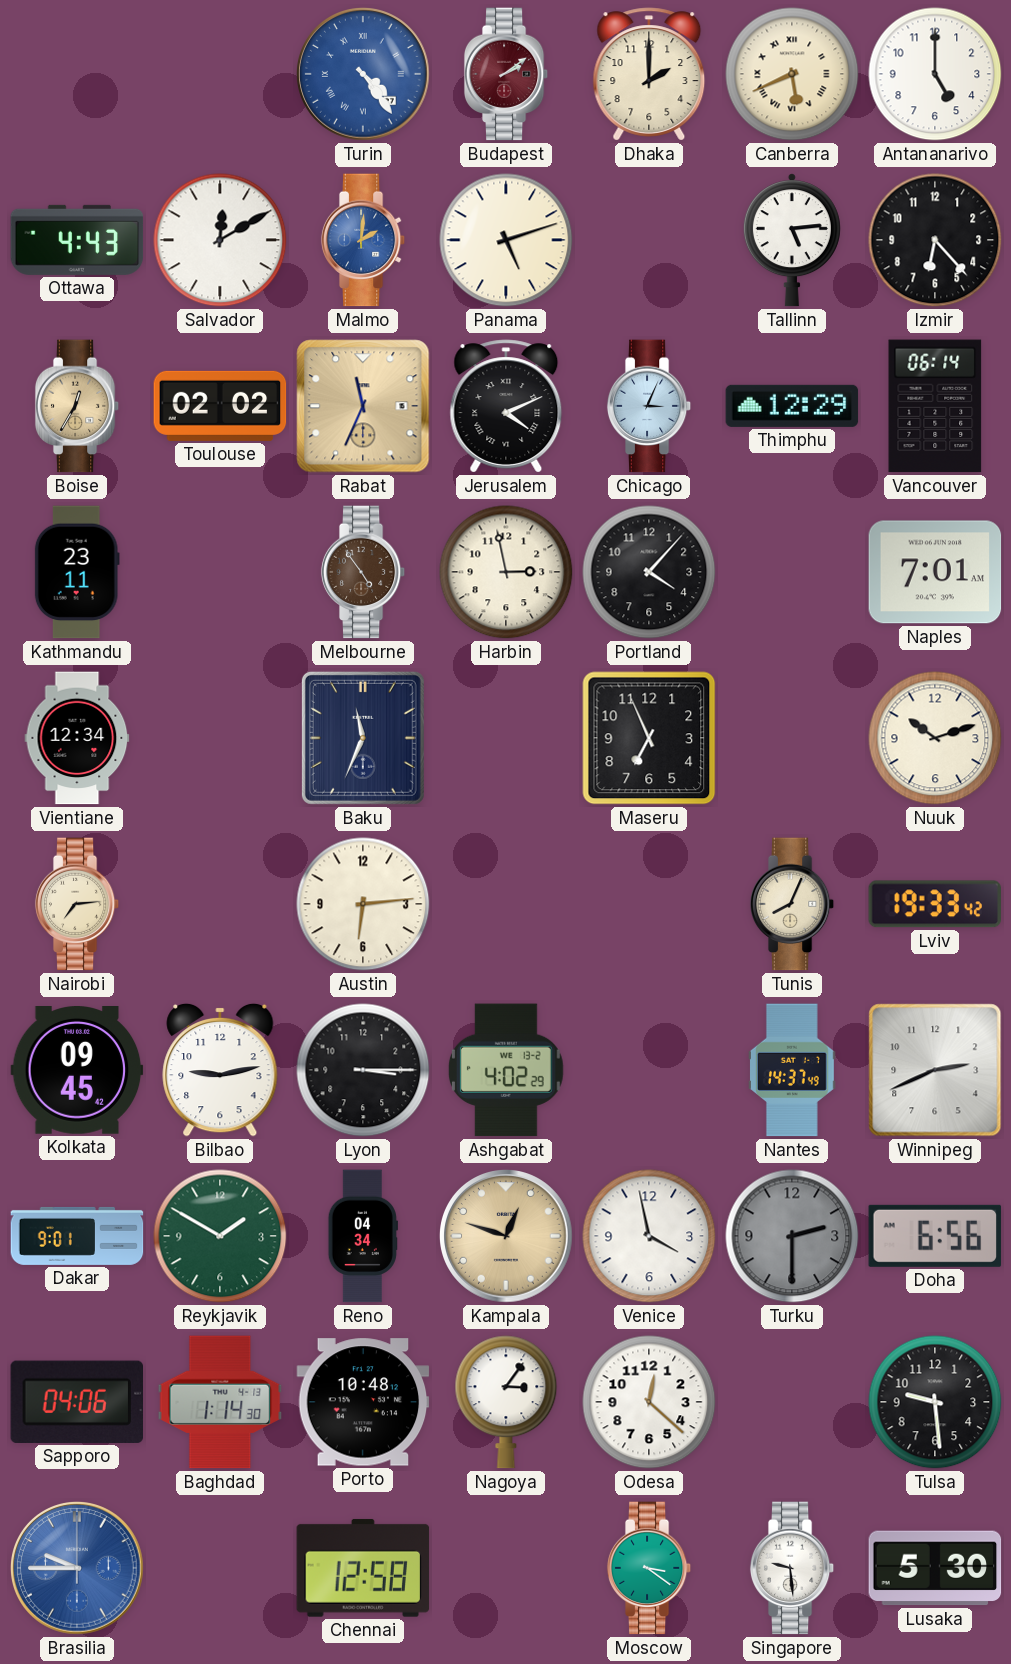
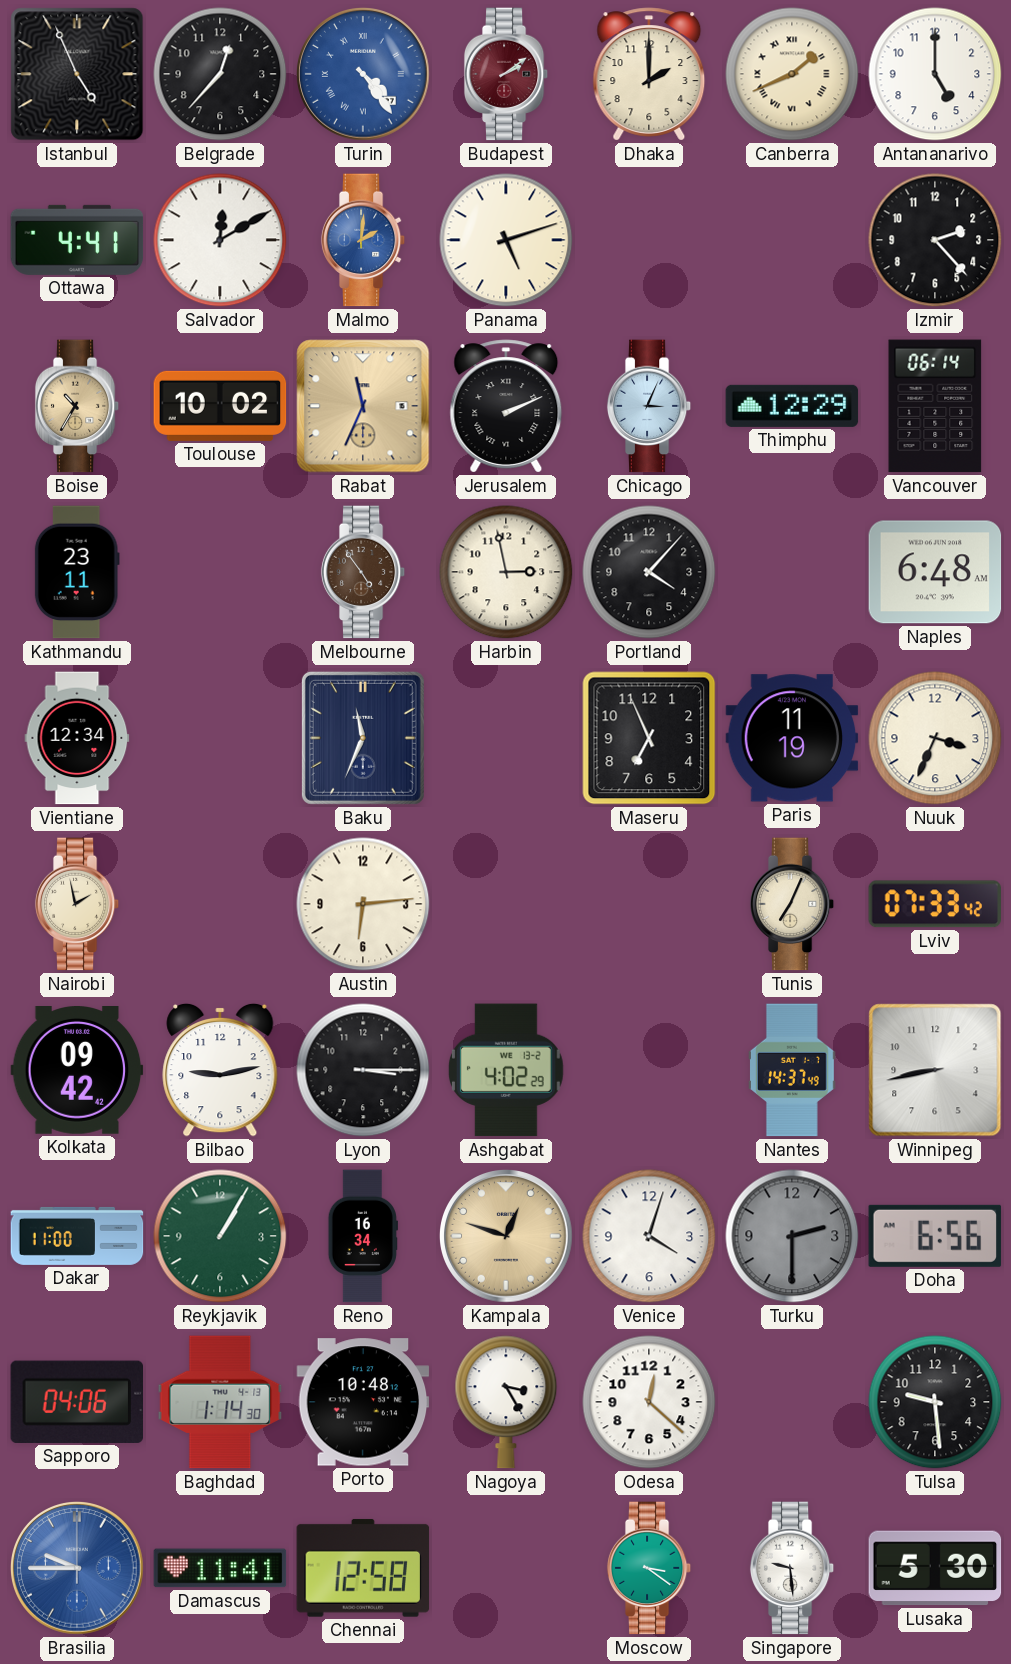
Istanbul: none -> 4:56
Belgrade: none -> 12:37
Canberra: 5:41 -> 1:41
Ottawa: 4:43 -> 4:41
Tallinn: 5:14 -> none
Izmir: 6:23 -> 2:23
Boise: 12:35 -> 10:35
Toulouse: 02:02 -> 10:02
Jerusalem: 4:11 -> 2:11
Naples: 7:01 -> 6:48
Paris: none -> 11:19
Nuuk: 10:12 -> 3:34
Nairobi: 7:14 -> 1:58
Tunis: 8:04 -> 7:04
Lviv: 19:33 -> 07:33
Kolkata: 09:45 -> 09:42
Winnipeg: 2:41 -> 8:43
Dakar: 9:01 -> 11:00
Reykjavik: 1:50 -> 1:05
Reno: 04:34 -> 16:34
Venice: 3:58 -> 4:03
Nagoya: 3:06 -> 3:25
Damascus: none -> 11:41
